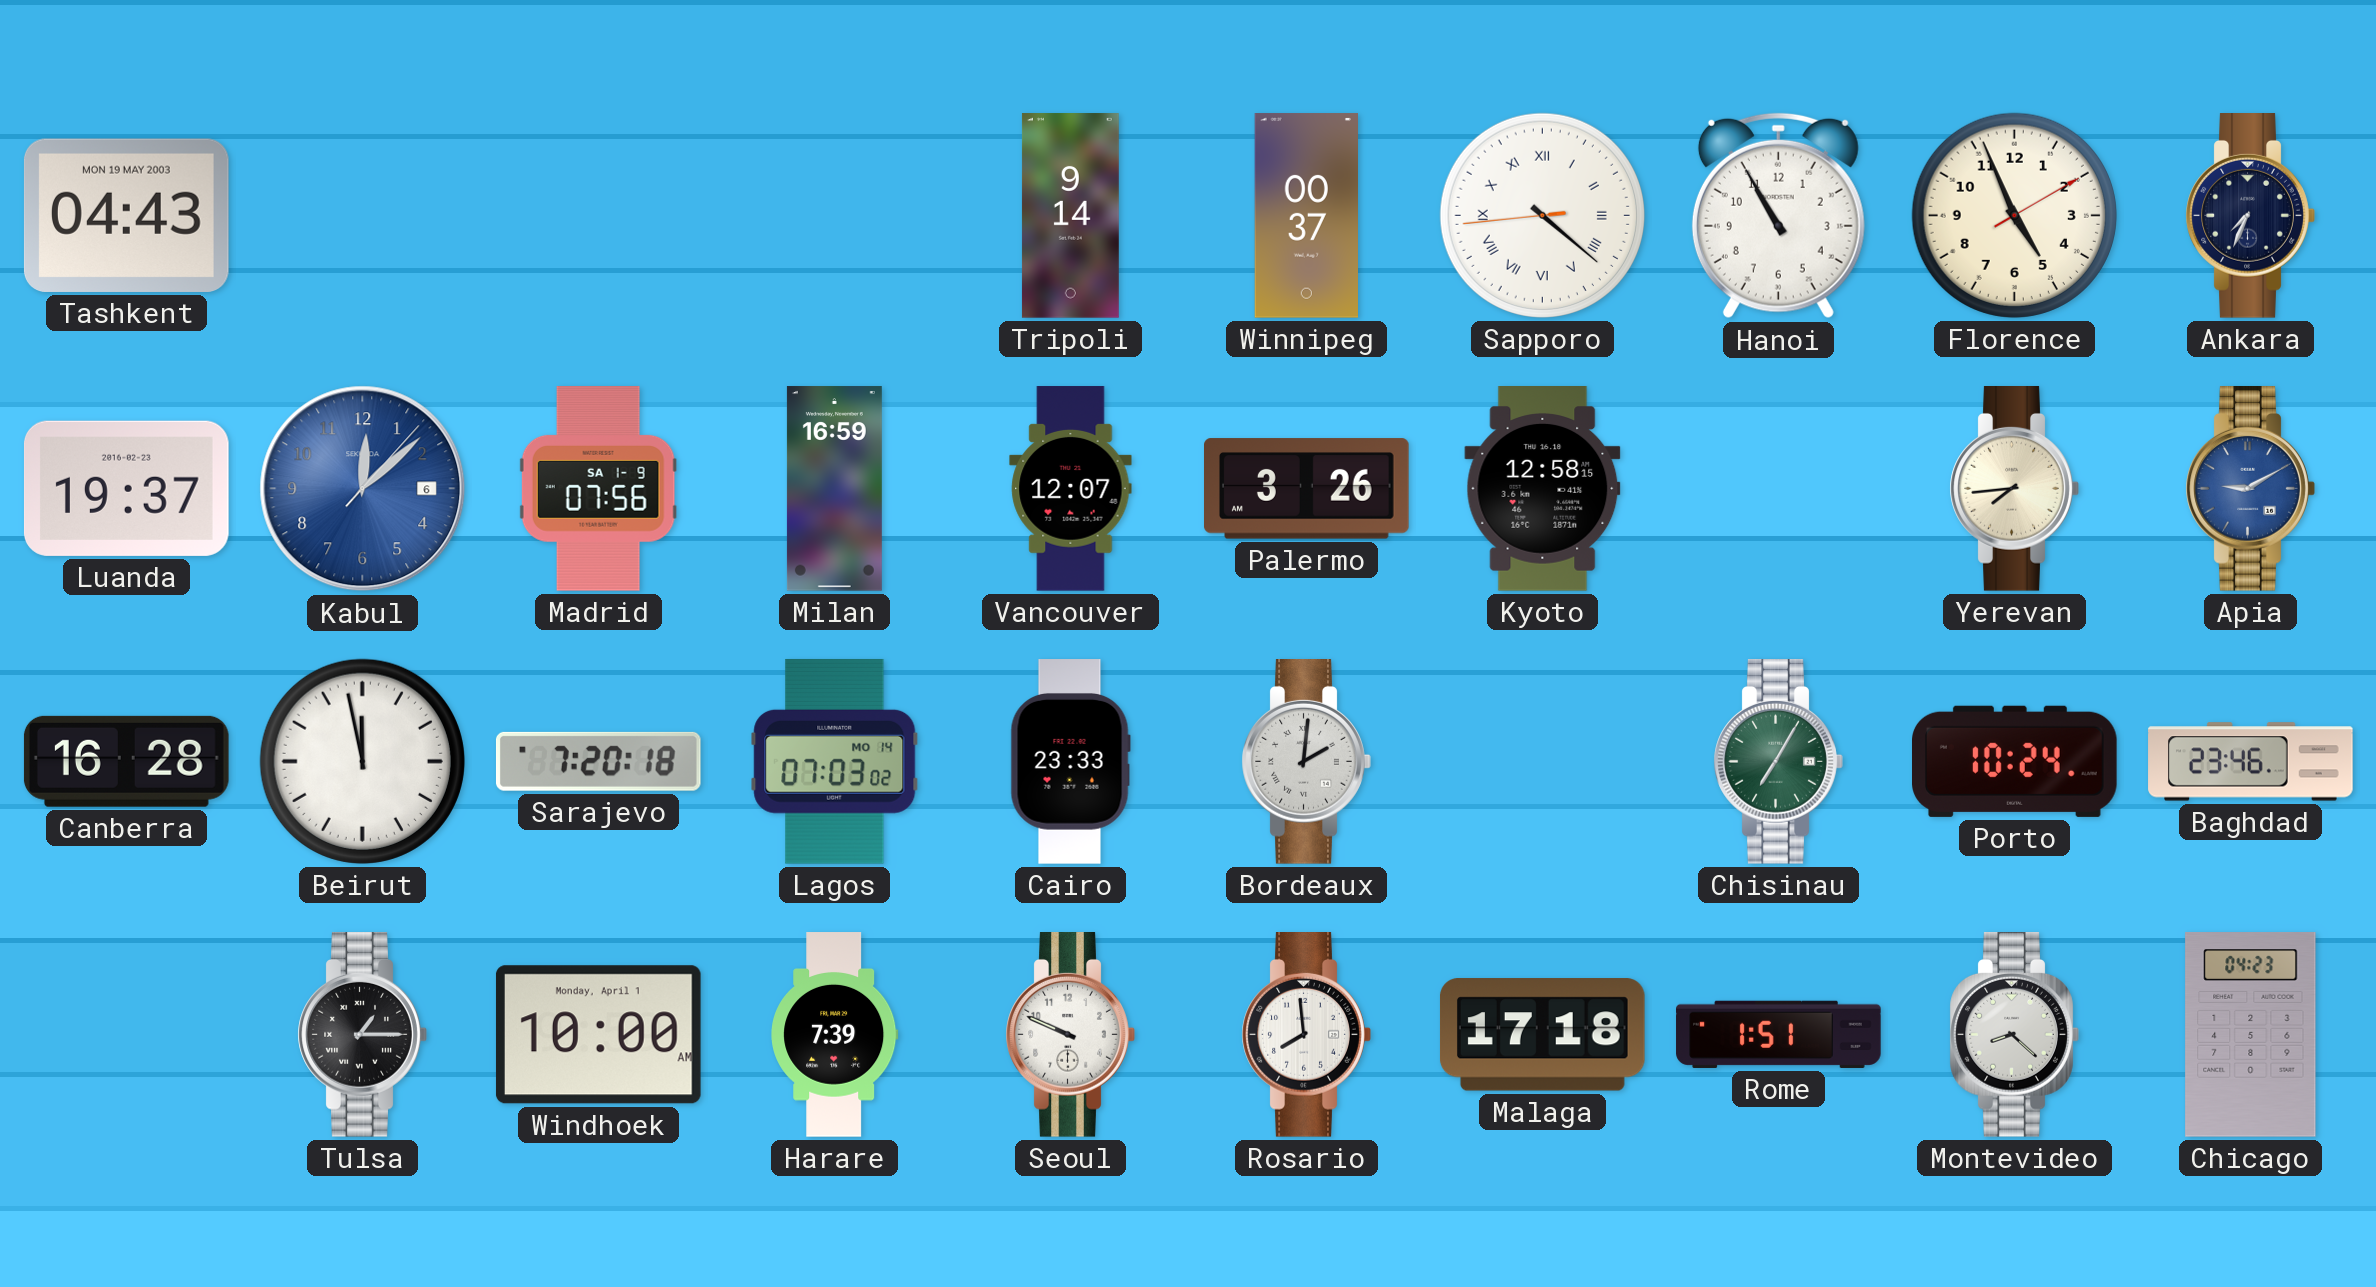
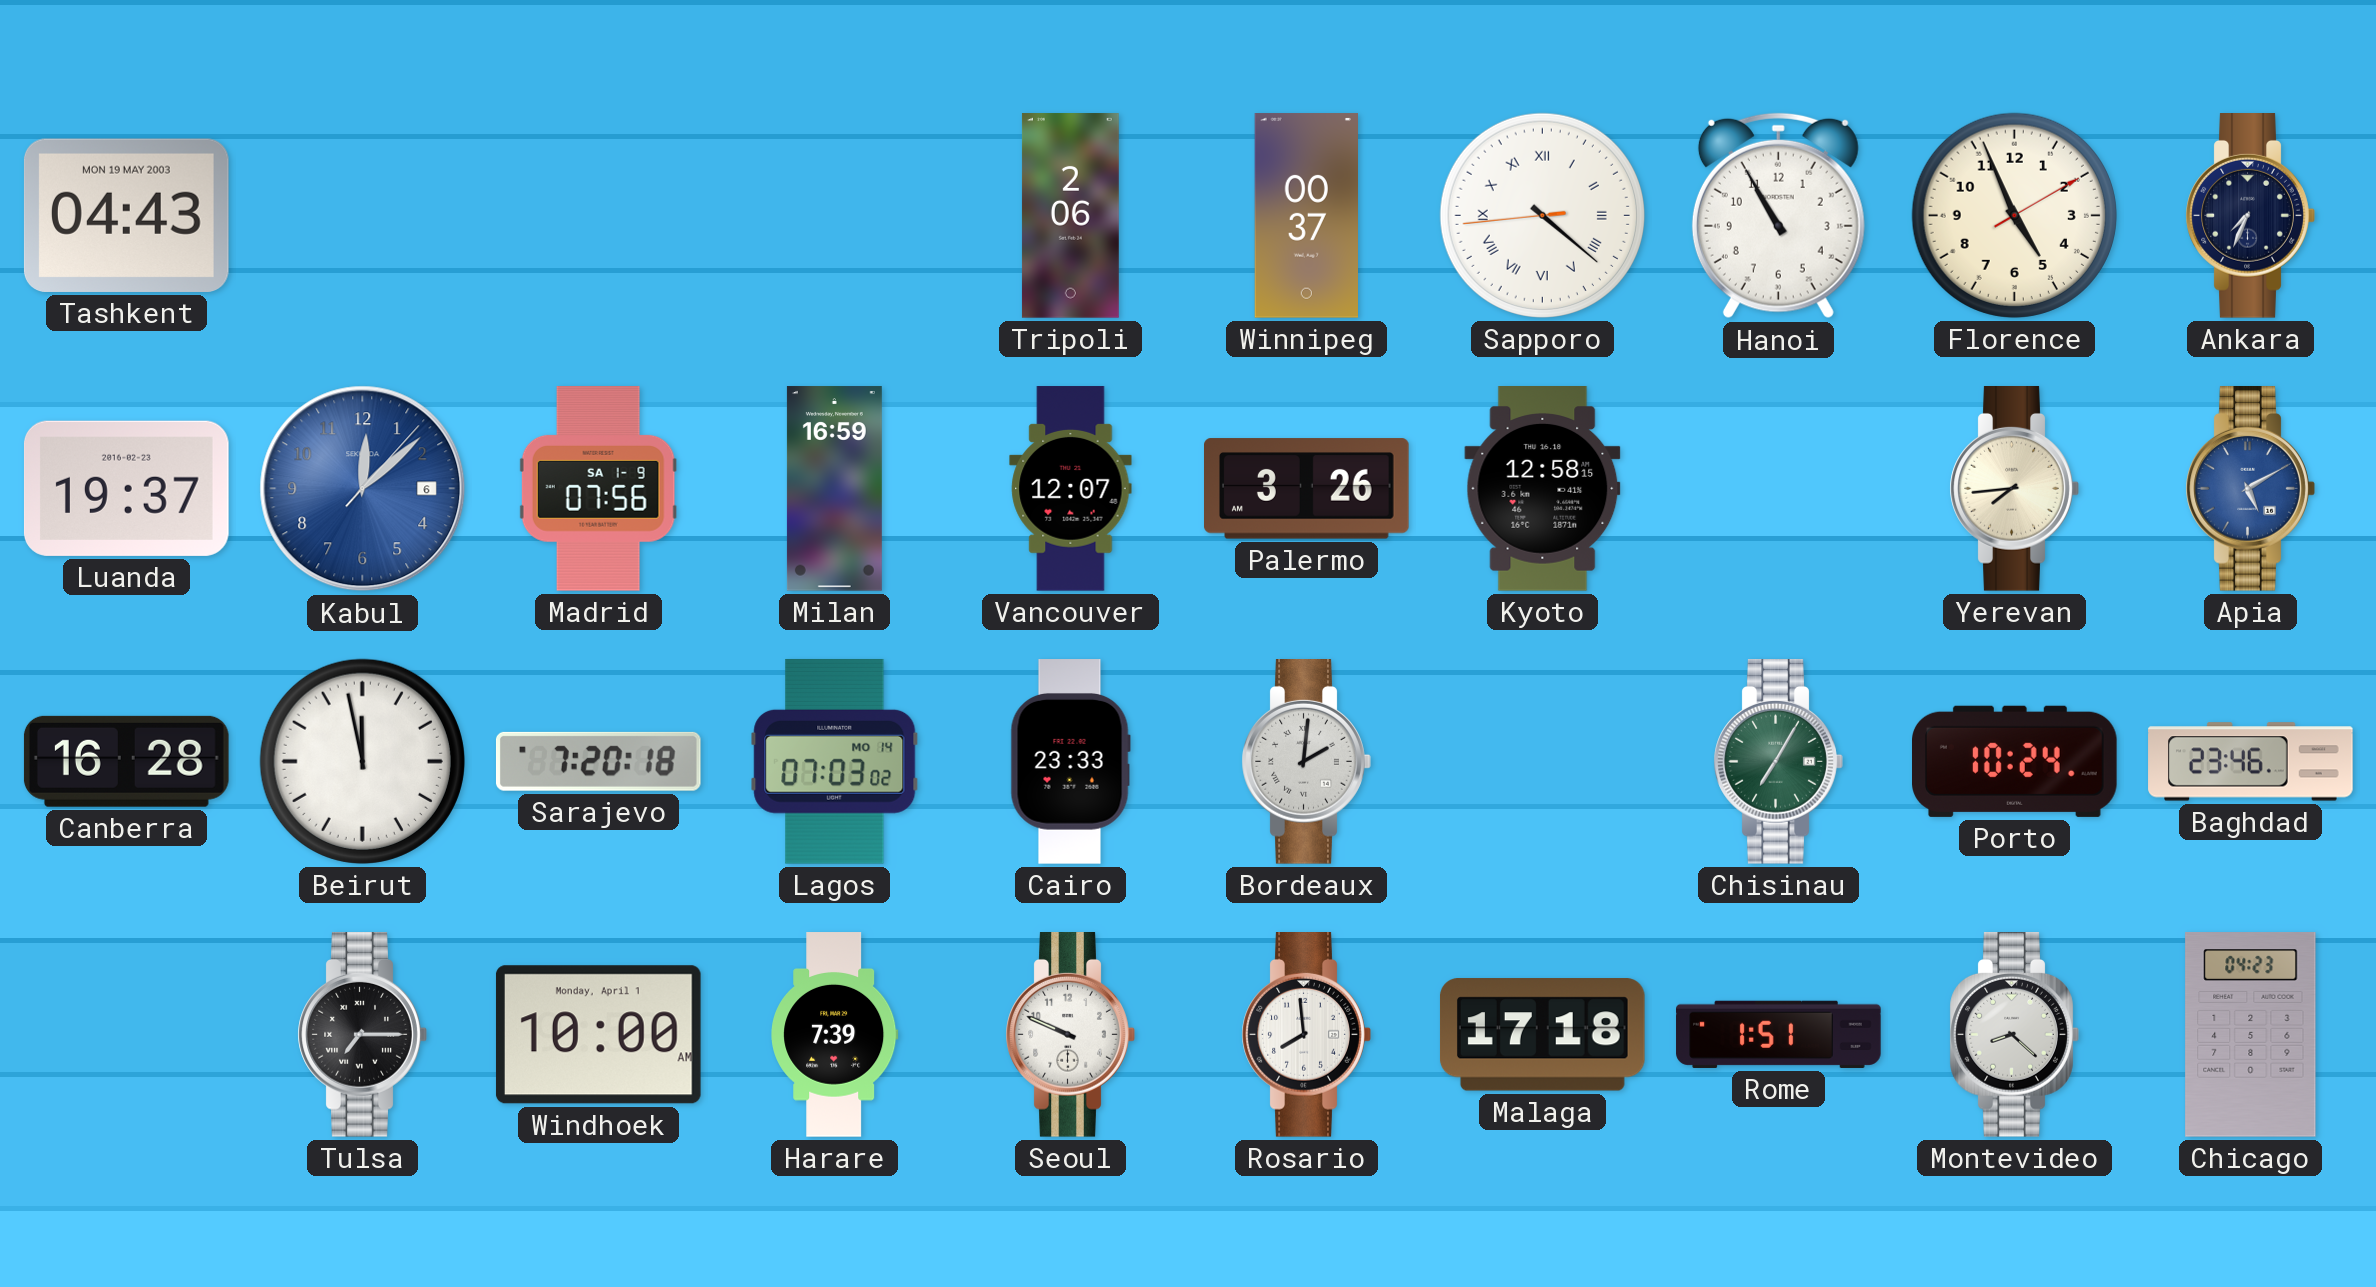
Tripoli: 9:14 -> 2:06
Apia: 9:10 -> 5:10
Tulsa: 1:15 -> 7:15
